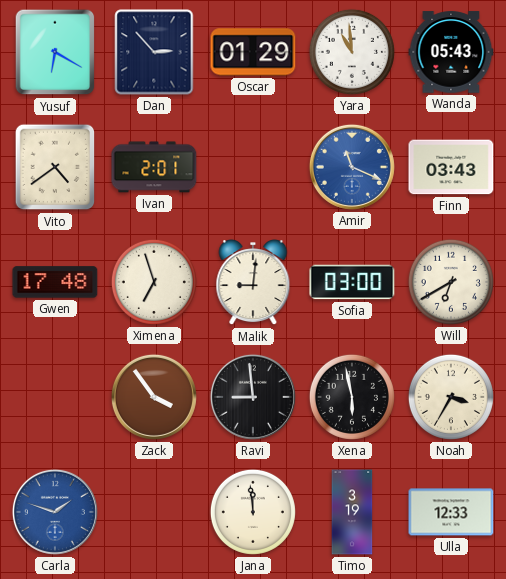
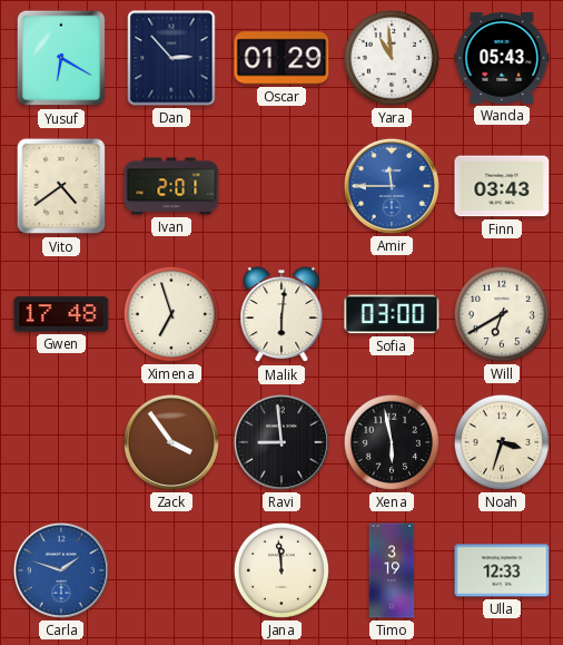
Amir: 11:19 -> 11:45
Malik: 9:01 -> 6:01
Noah: 3:35 -> 3:33
